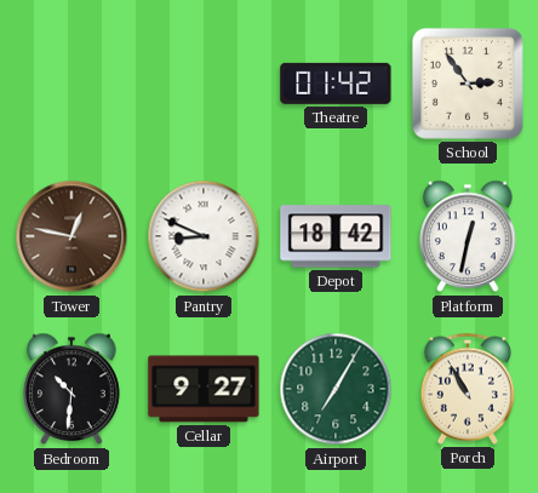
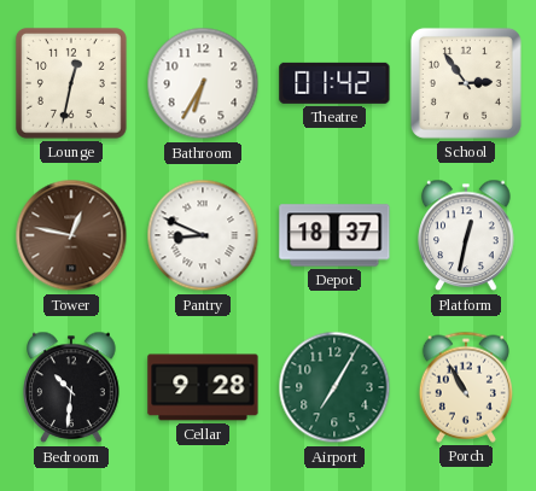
Lounge: none -> 12:32
Bathroom: none -> 6:35
Depot: 18:42 -> 18:37
Cellar: 9:27 -> 9:28
